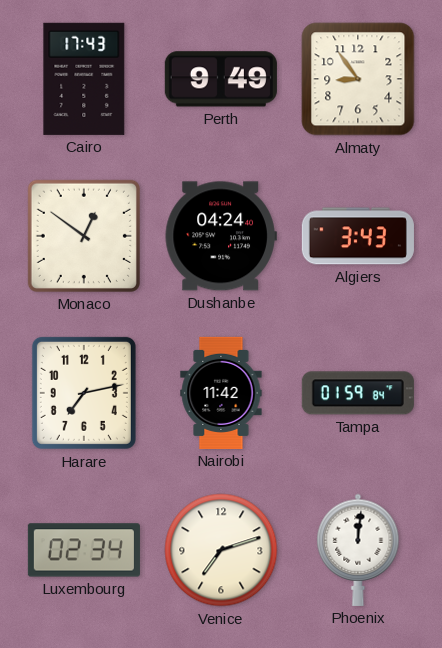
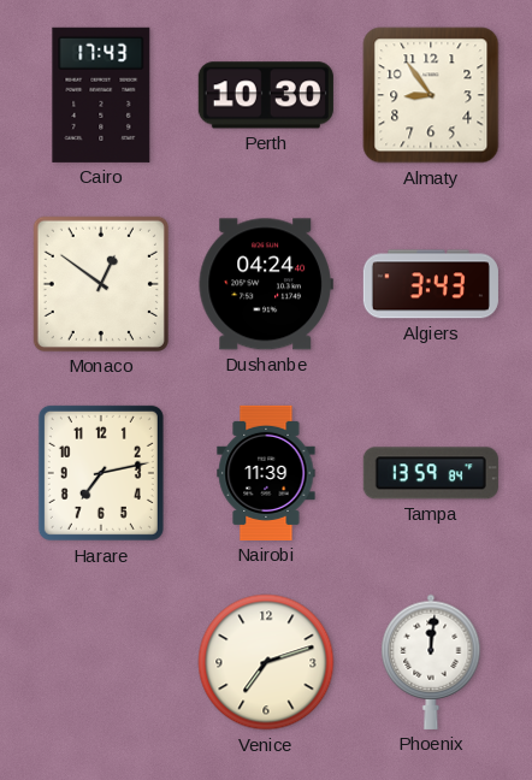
Perth: 9:49 -> 10:30
Nairobi: 11:42 -> 11:39
Tampa: 01:59 -> 13:59
Luxembourg: 02:34 -> none
